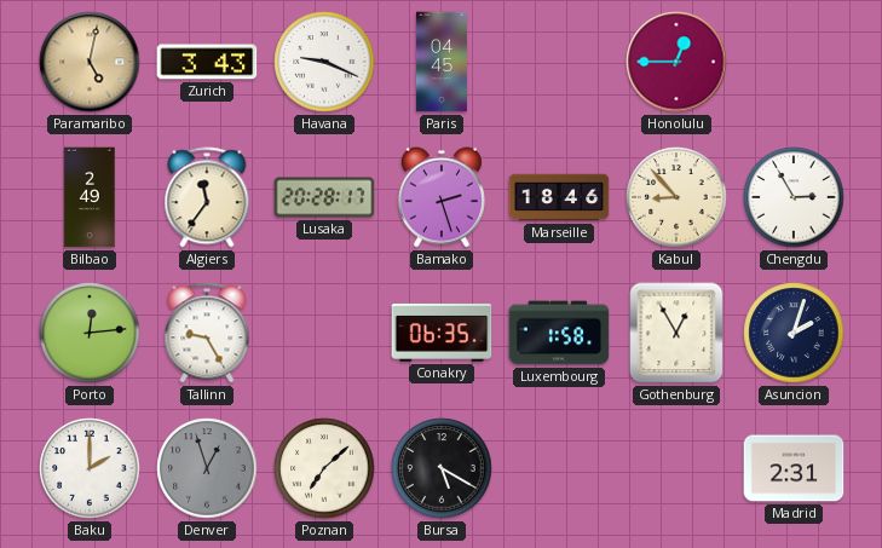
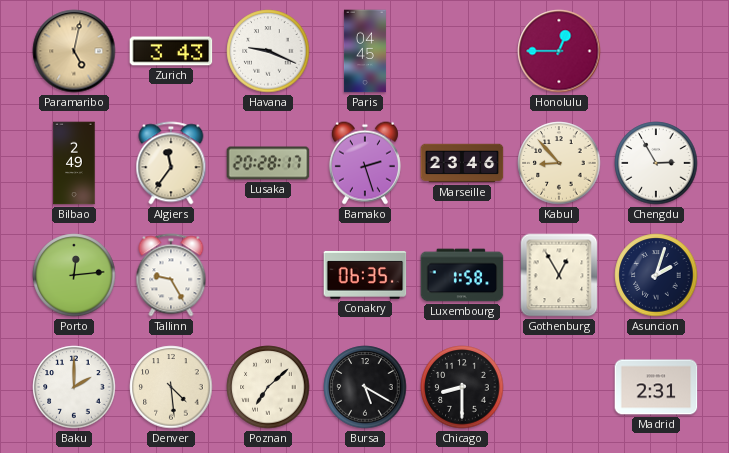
Marseille: 18:46 -> 23:46
Denver: 12:57 -> 4:29
Denver dial: grey -> cream
Chicago: none -> 8:30
